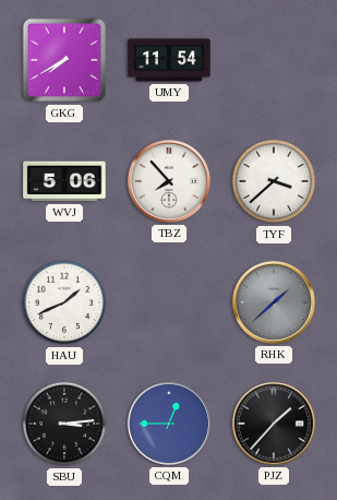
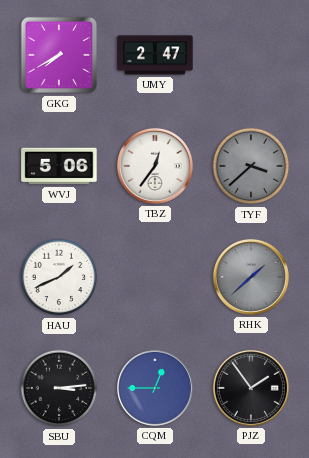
UMY: 11:54 -> 2:47
TBZ: 7:53 -> 12:36
TYF dial: white -> grey
PJZ: 1:37 -> 1:54
